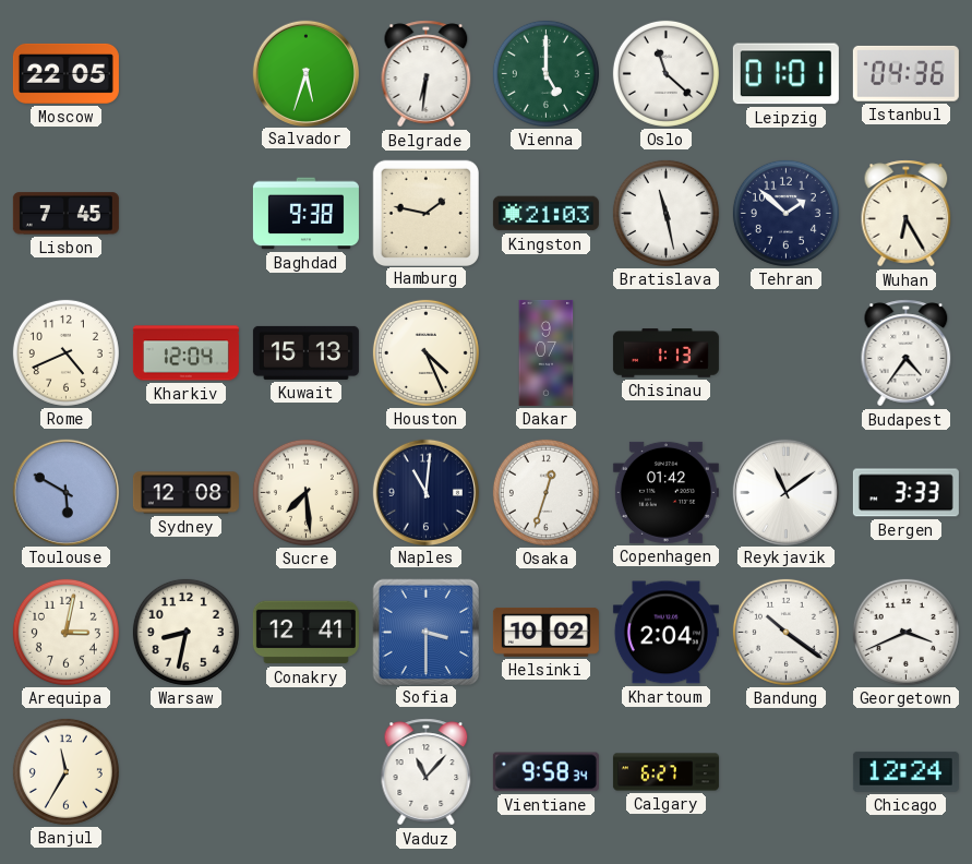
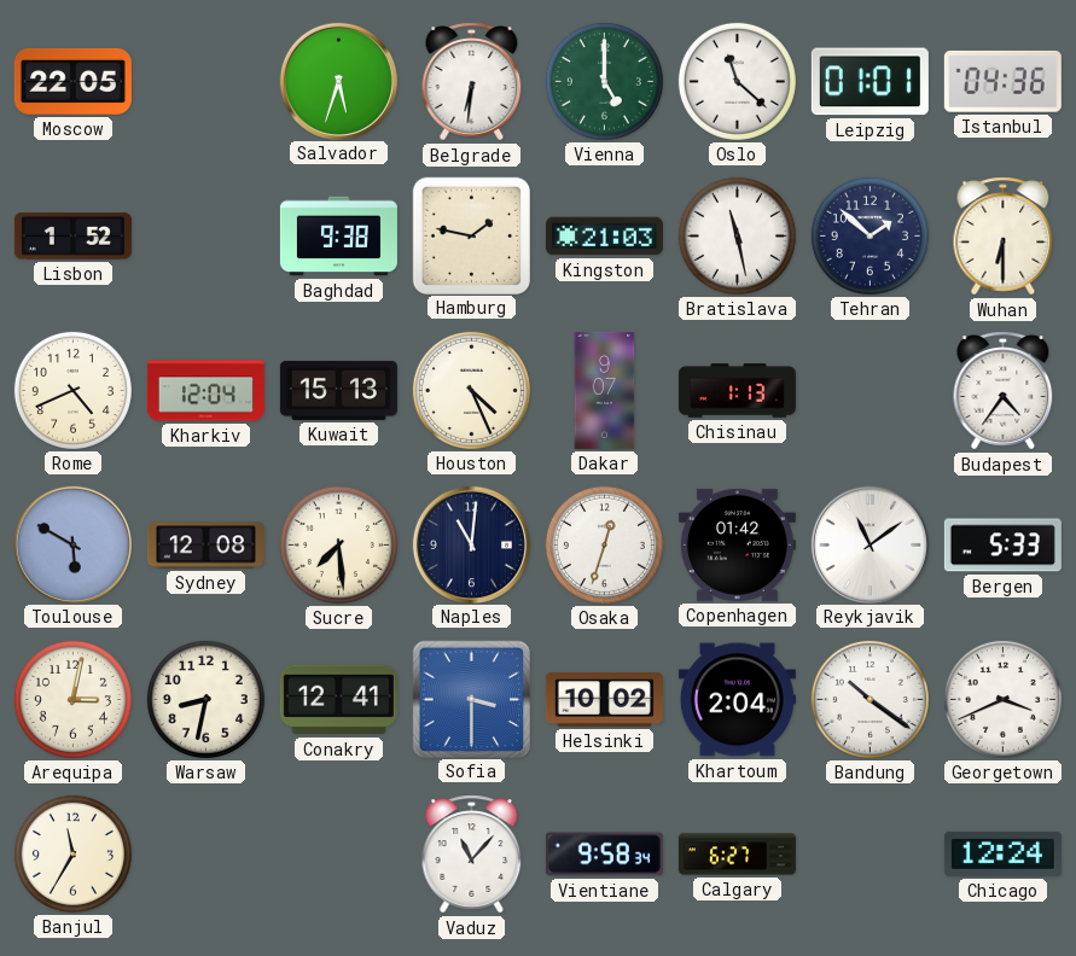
Lisbon: 7:45 -> 1:52
Wuhan: 6:25 -> 6:30
Bergen: 3:33 -> 5:33
